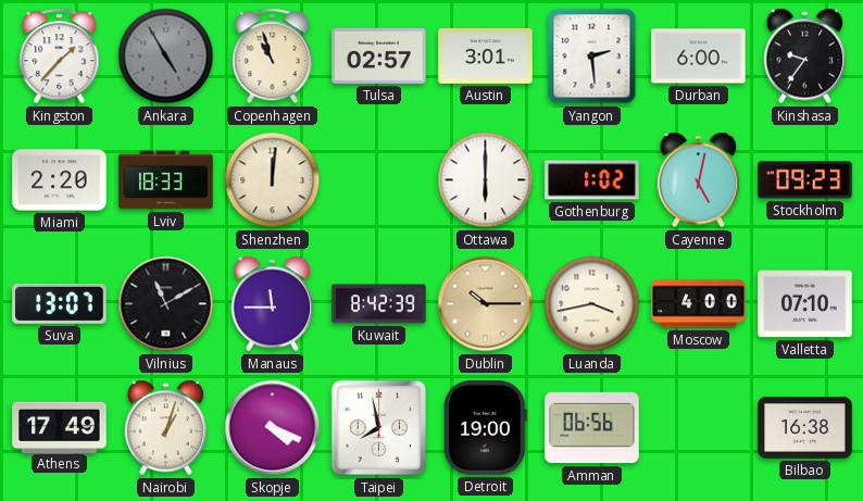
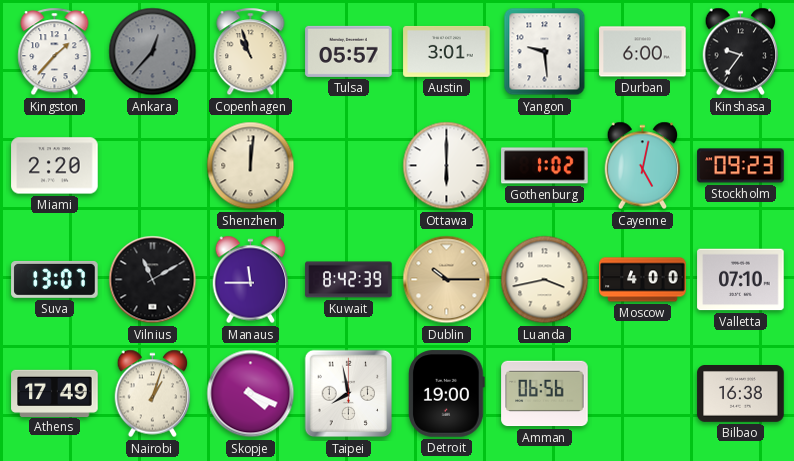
Ankara: 4:55 -> 12:37
Tulsa: 02:57 -> 05:57
Yangon: 2:29 -> 9:29
Lviv: 18:33 -> none
